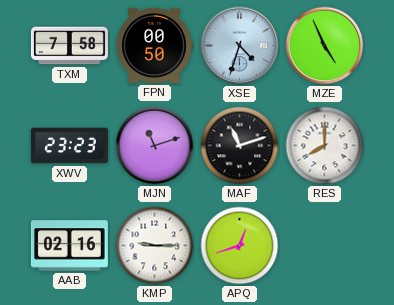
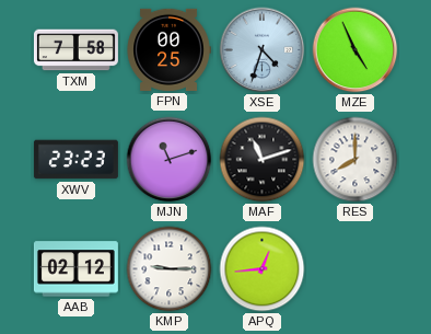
FPN: 00:50 -> 00:25
AAB: 02:16 -> 02:12
APQ: 12:42 -> 12:44
